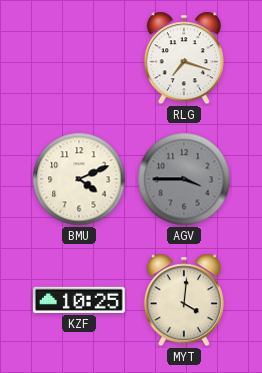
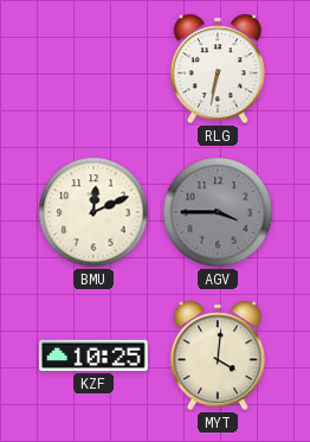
RLG: 7:18 -> 6:32
BMU: 4:11 -> 12:11
